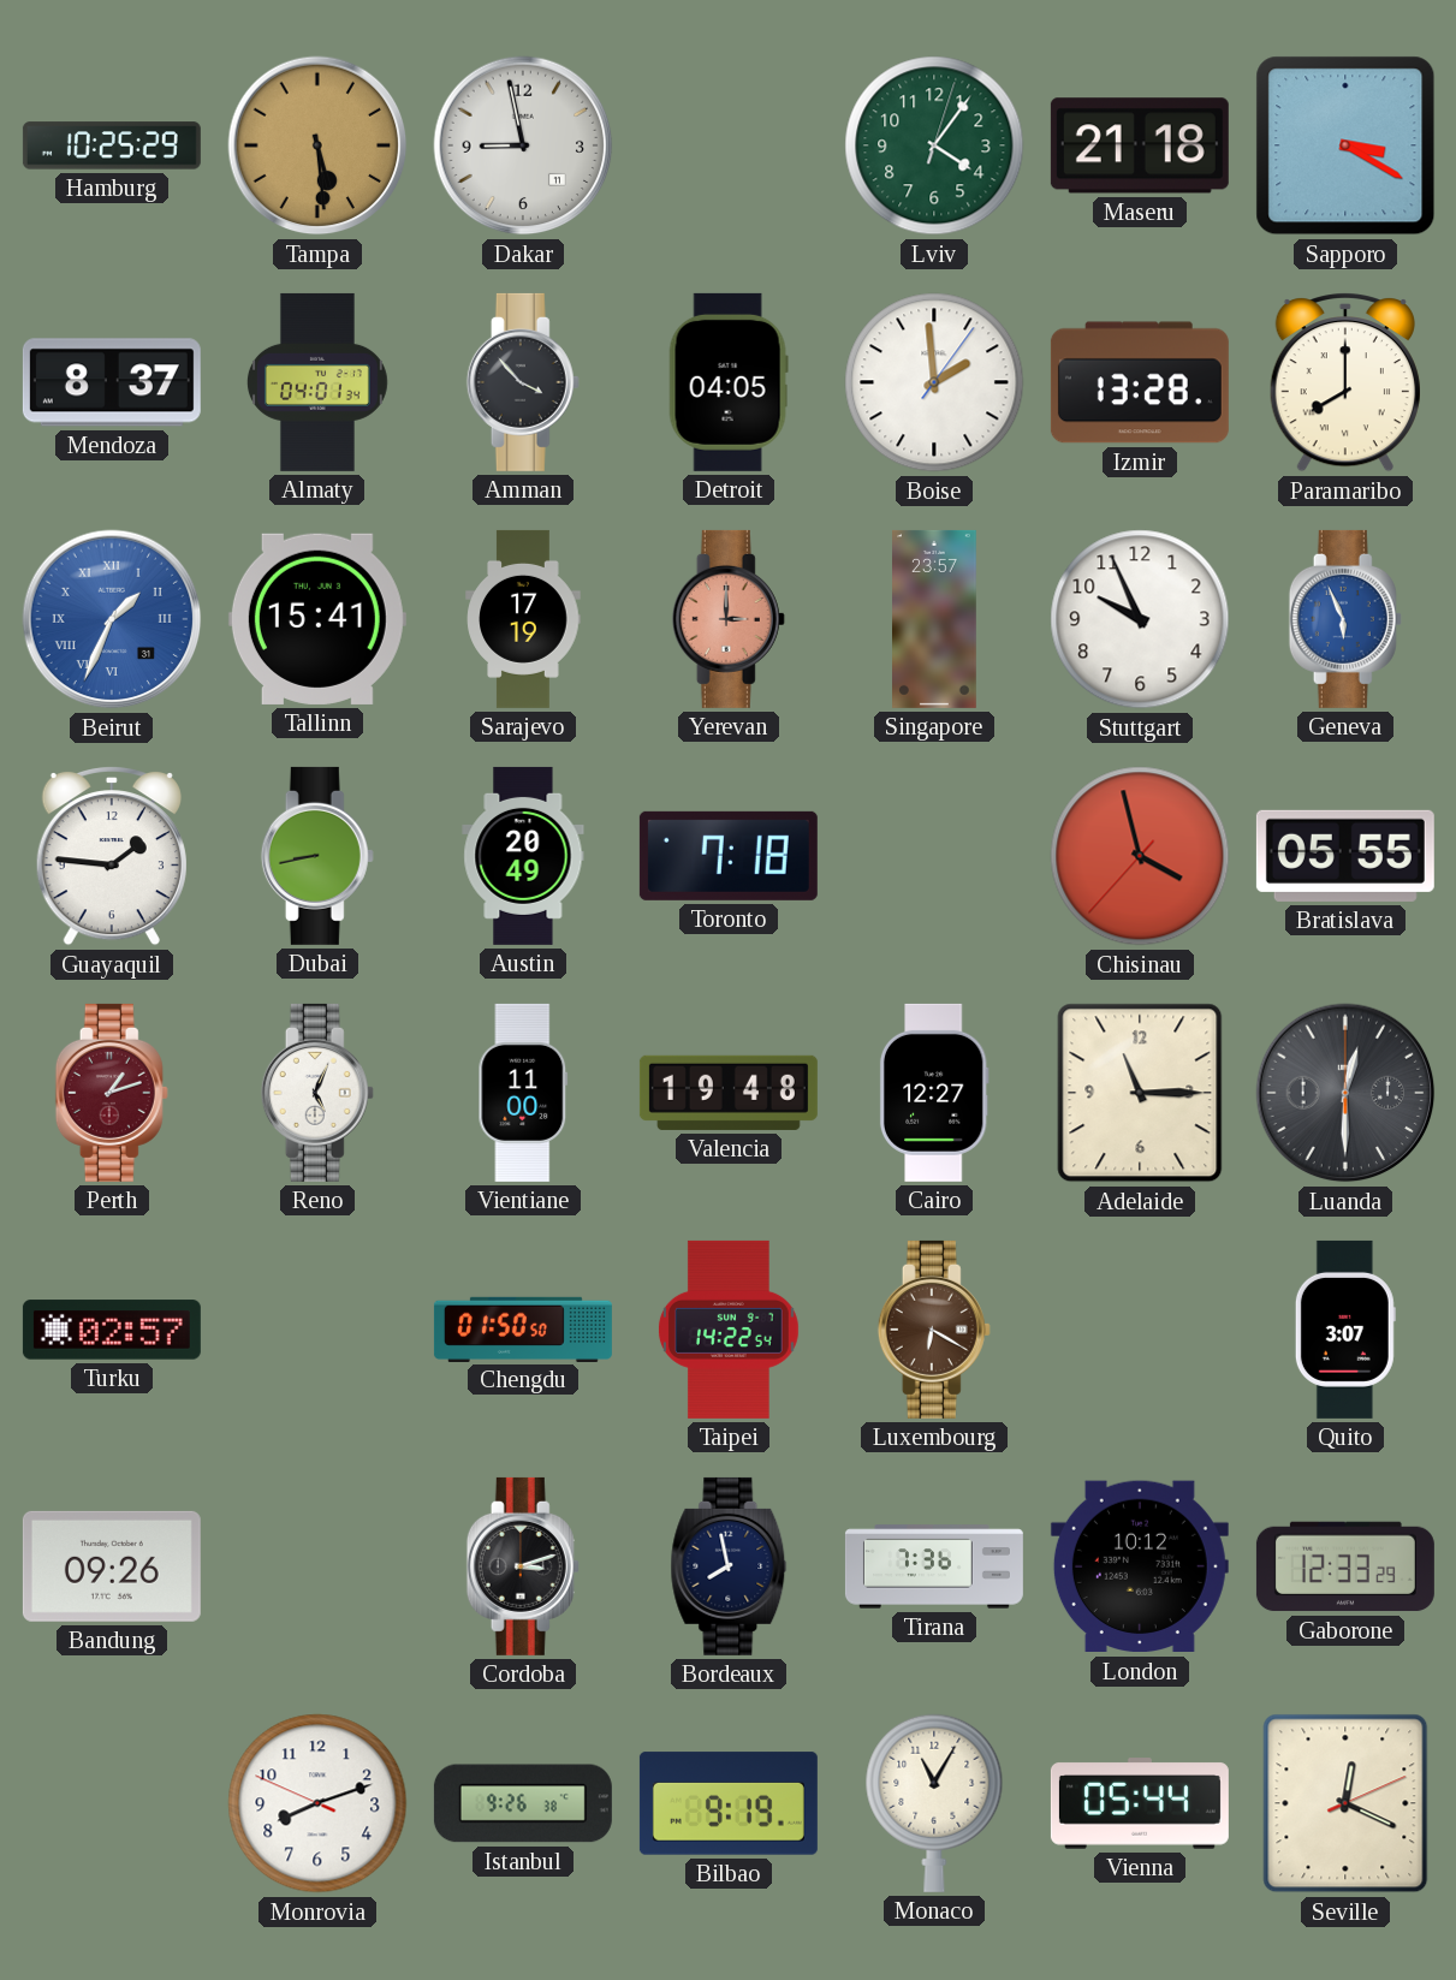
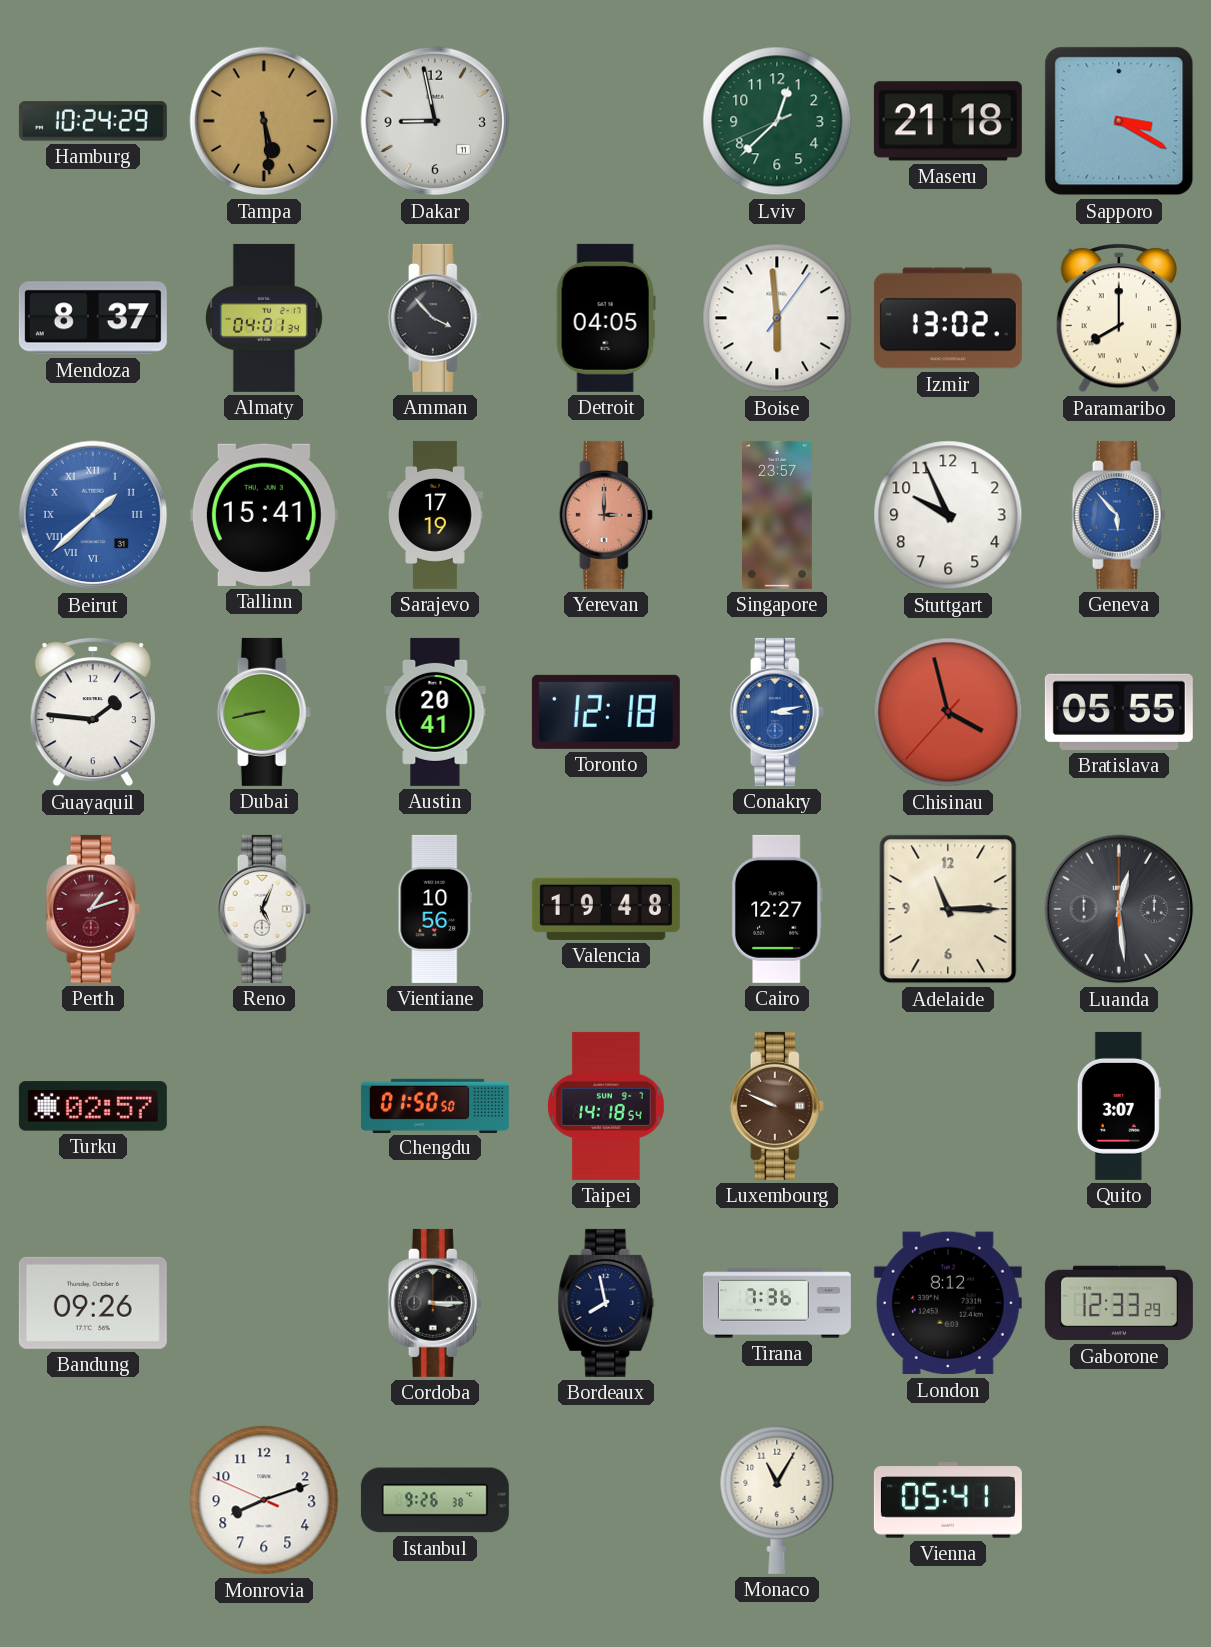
Hamburg: 10:25 -> 10:24
Lviv: 4:06 -> 12:37
Boise: 1:59 -> 5:59
Izmir: 13:28 -> 13:02
Beirut: 1:34 -> 1:38
Geneva: 5:56 -> 5:53
Austin: 20:49 -> 20:41
Toronto: 7:18 -> 12:18
Conakry: none -> 3:13
Vientiane: 11:00 -> 10:56
Luanda: 12:30 -> 12:29
Taipei: 14:22 -> 14:18
Luxembourg: 6:20 -> 9:49
Cordoba: 3:12 -> 3:15
London: 10:12 -> 8:12
Bilbao: 9:19 -> none
Vienna: 05:44 -> 05:41
Seville: 12:19 -> none
